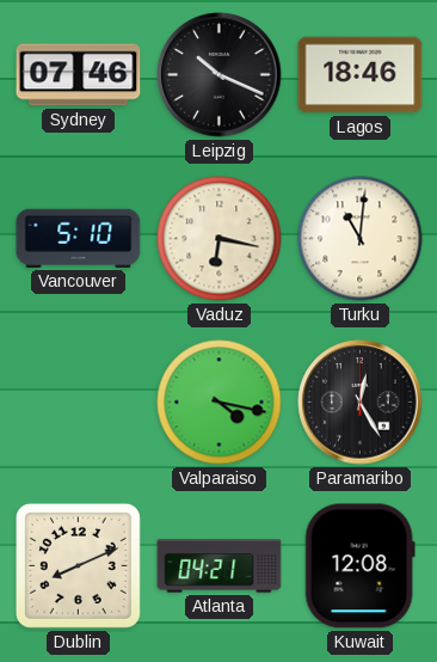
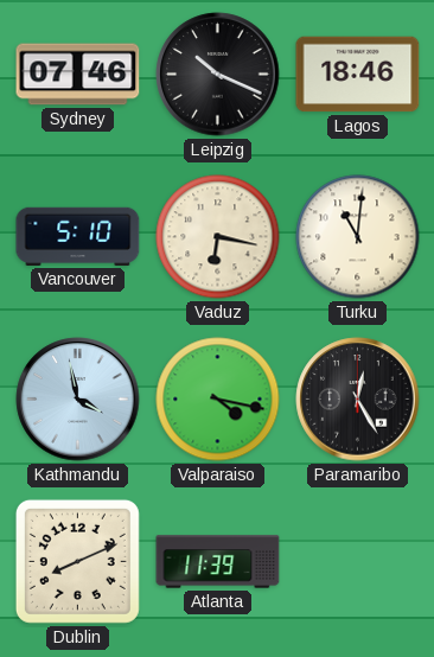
Kathmandu: none -> 3:58
Atlanta: 04:21 -> 11:39
Kuwait: 12:08 -> none
